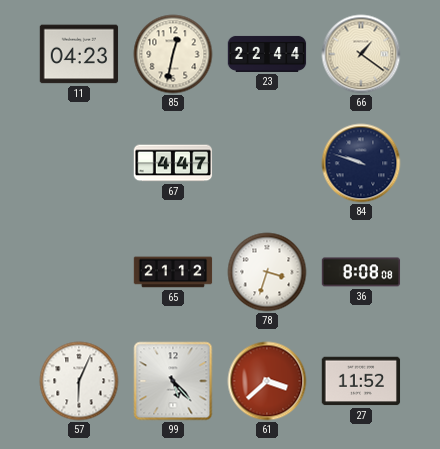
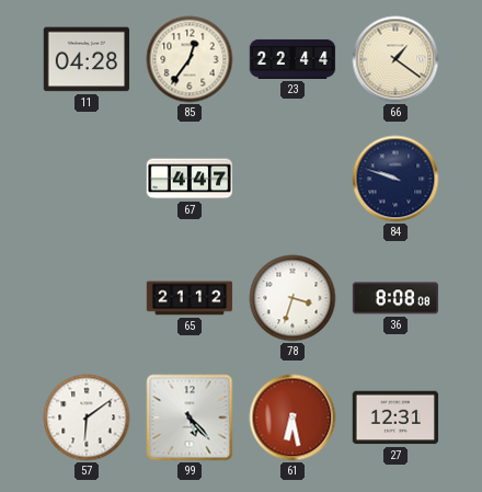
11: 04:23 -> 04:28
85: 12:32 -> 12:36
57: 6:04 -> 6:09
61: 3:38 -> 6:28
27: 11:52 -> 12:31
